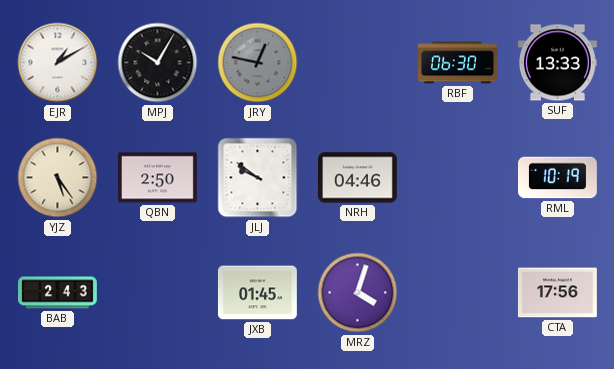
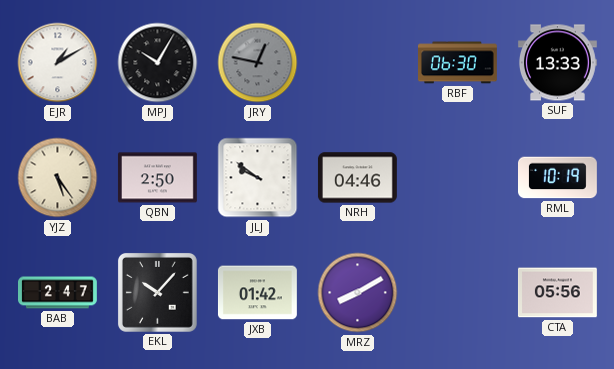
BAB: 2:43 -> 2:47
EKL: none -> 10:07
JXB: 01:45 -> 01:42
MRZ: 4:03 -> 8:10
CTA: 17:56 -> 05:56
